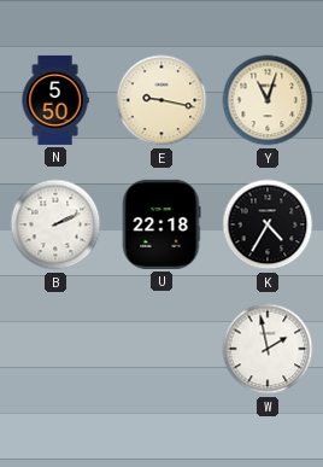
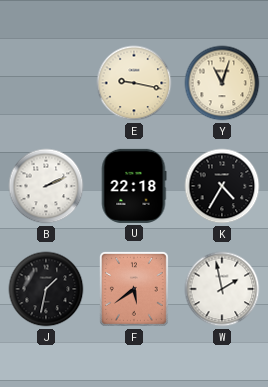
N: 5:50 -> none
J: none -> 1:32
F: none -> 5:39
